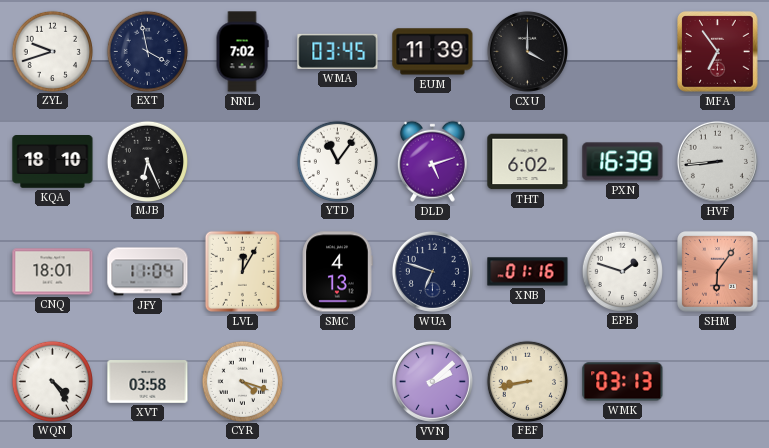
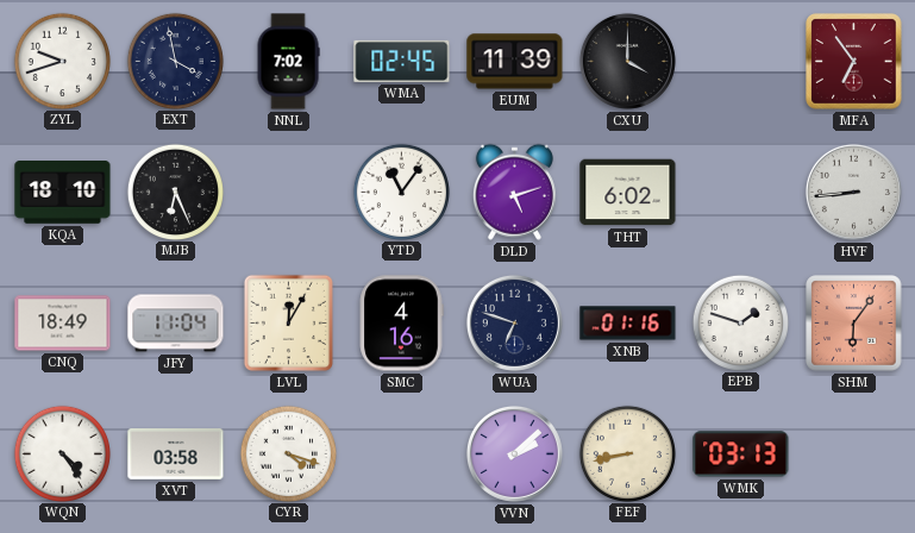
WMA: 03:45 -> 02:45
PXN: 16:39 -> none
CNQ: 18:01 -> 18:49
SMC: 4:13 -> 4:16
